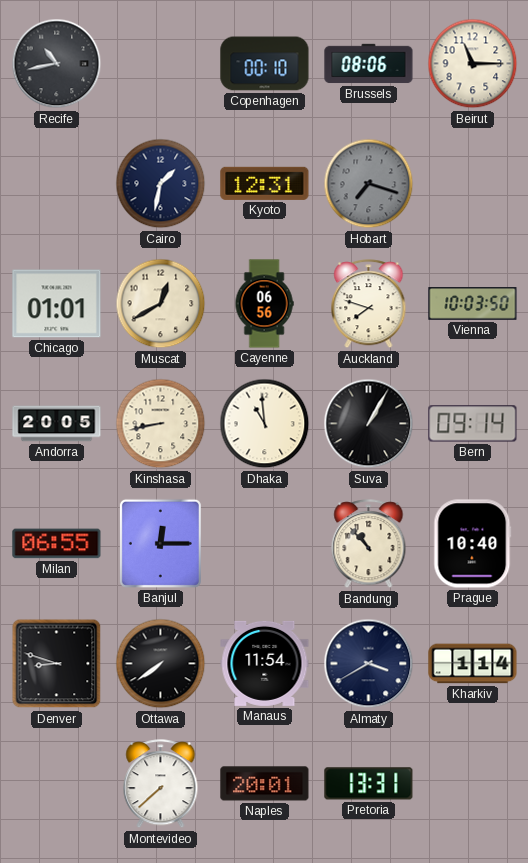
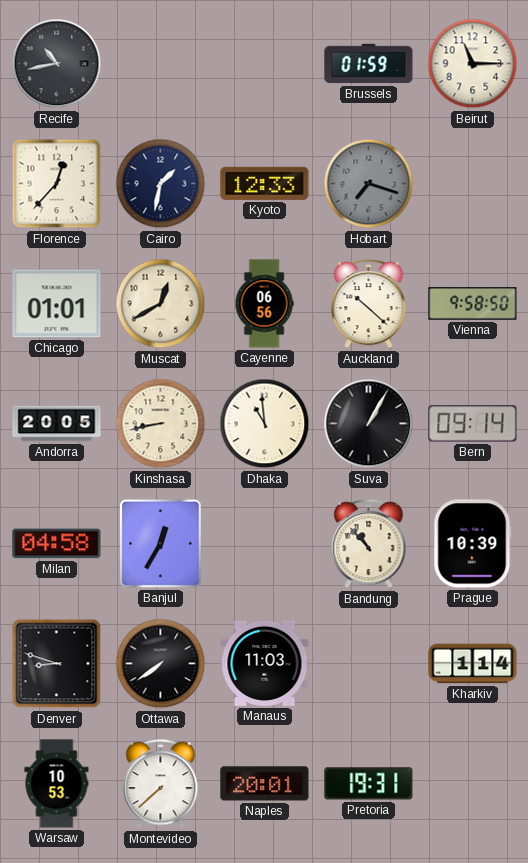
Copenhagen: 00:10 -> none
Brussels: 08:06 -> 01:59
Florence: none -> 12:37
Kyoto: 12:31 -> 12:33
Auckland: 7:48 -> 10:22
Vienna: 10:03 -> 9:58
Milan: 06:55 -> 04:58
Banjul: 12:15 -> 12:35
Prague: 10:40 -> 10:39
Manaus: 11:54 -> 11:03
Almaty: 3:40 -> none
Warsaw: none -> 10:53
Pretoria: 13:31 -> 19:31
